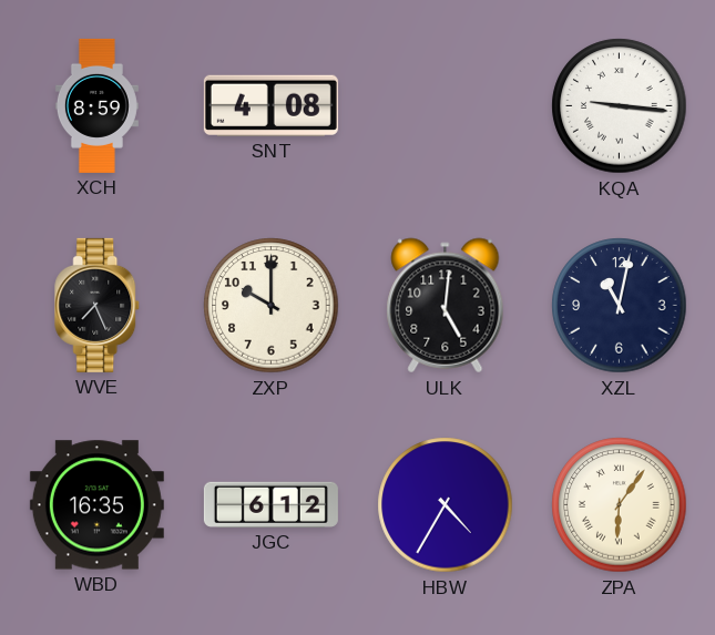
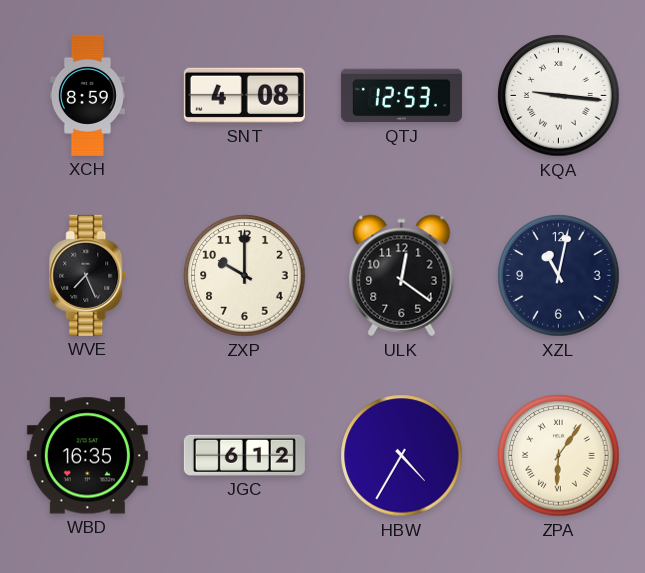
QTJ: none -> 12:53
ULK: 5:01 -> 12:21
